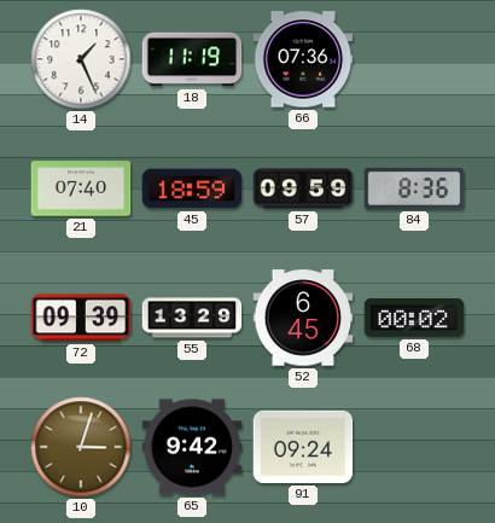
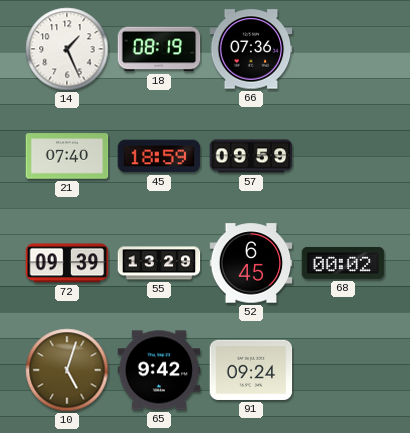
18: 11:19 -> 08:19
84: 8:36 -> none
10: 3:03 -> 5:03
